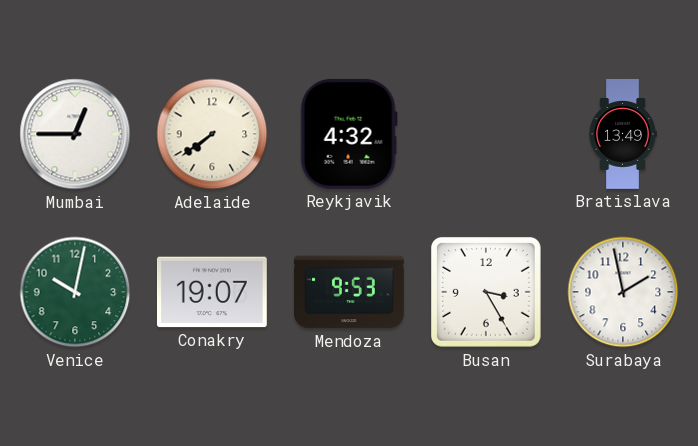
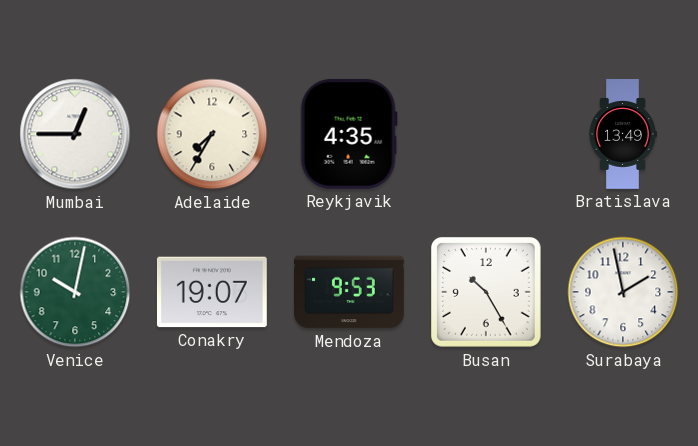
Adelaide: 7:39 -> 7:35
Reykjavik: 4:32 -> 4:35
Busan: 3:25 -> 10:25
